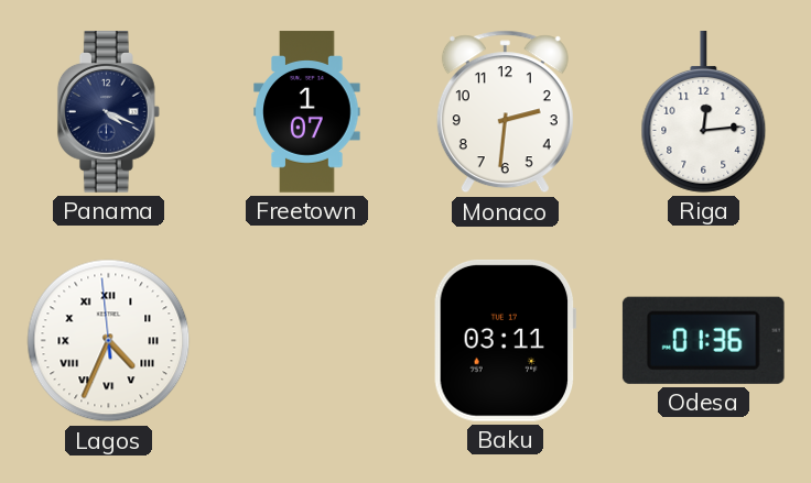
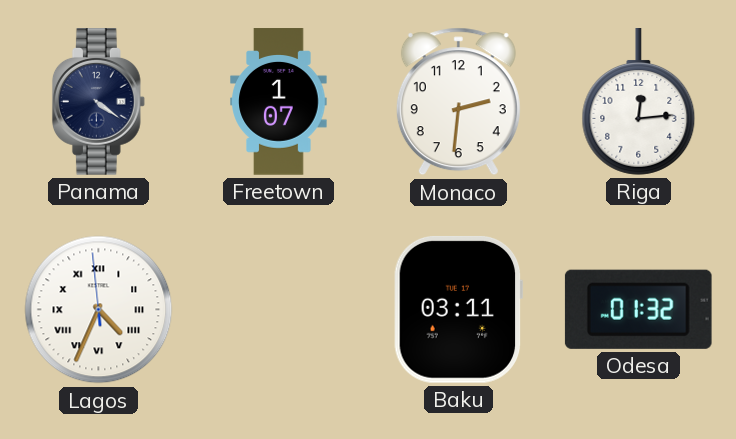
Panama: 4:19 -> 4:21
Odesa: 01:36 -> 01:32
